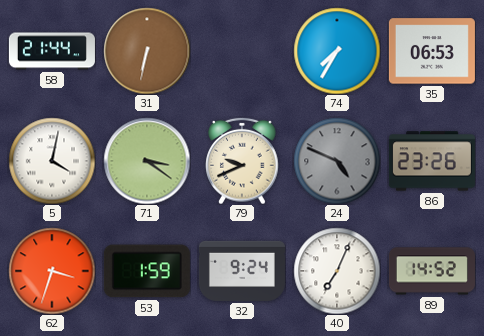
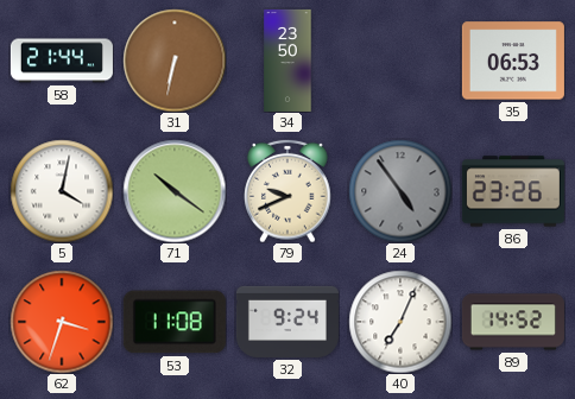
34: none -> 23:50
74: 7:35 -> none
71: 3:21 -> 10:21
24: 4:49 -> 4:54
53: 1:59 -> 11:08
